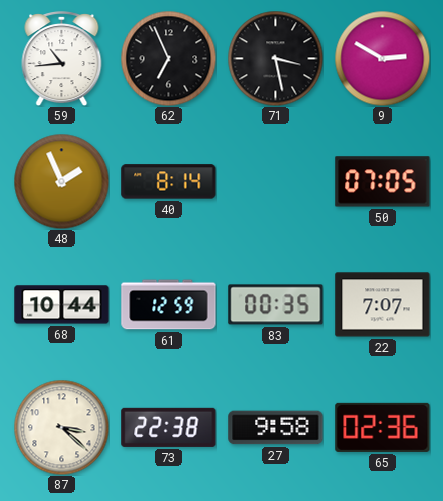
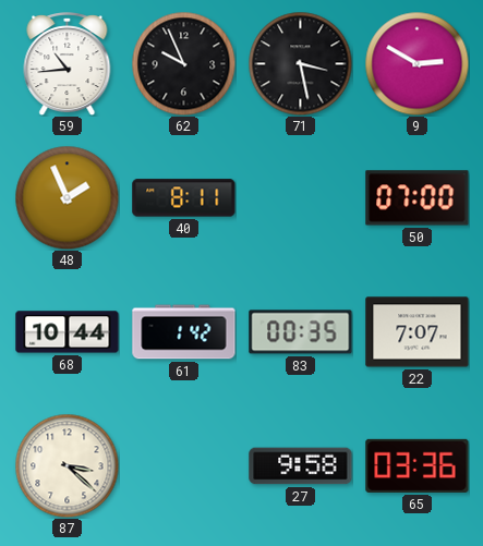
62: 6:56 -> 9:56
40: 8:14 -> 8:11
50: 07:05 -> 07:00
61: 12:59 -> 1:42
73: 22:38 -> none
65: 02:36 -> 03:36
